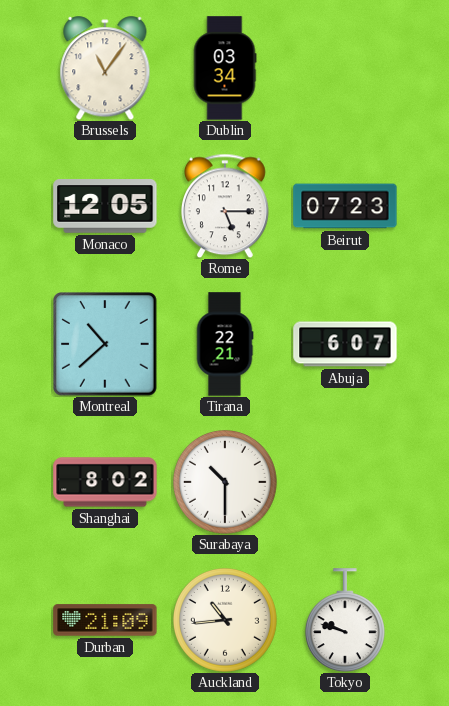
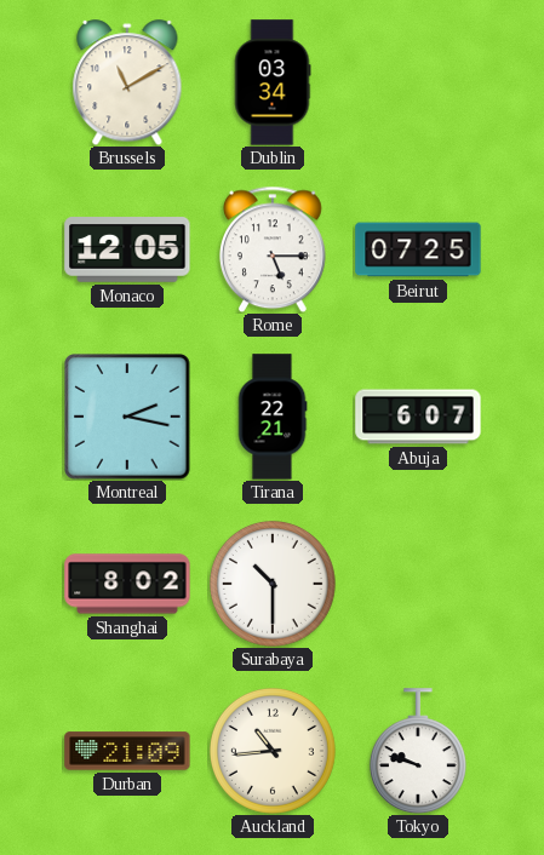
Brussels: 11:06 -> 11:10
Beirut: 07:23 -> 07:25
Montreal: 10:38 -> 2:17
